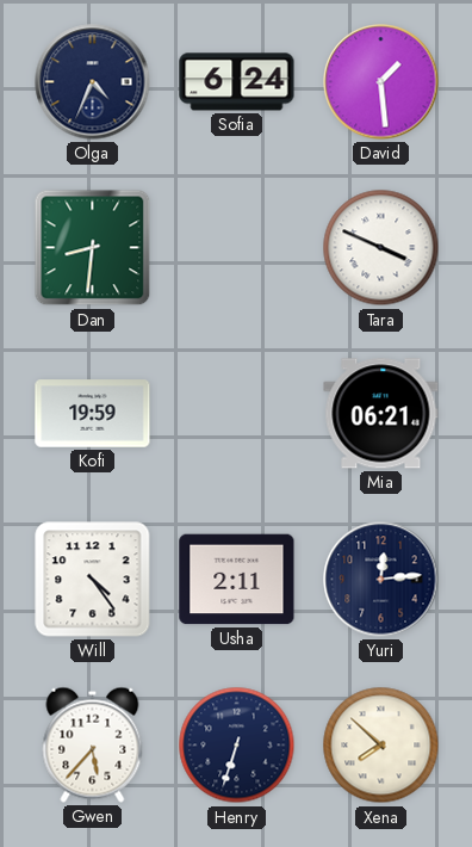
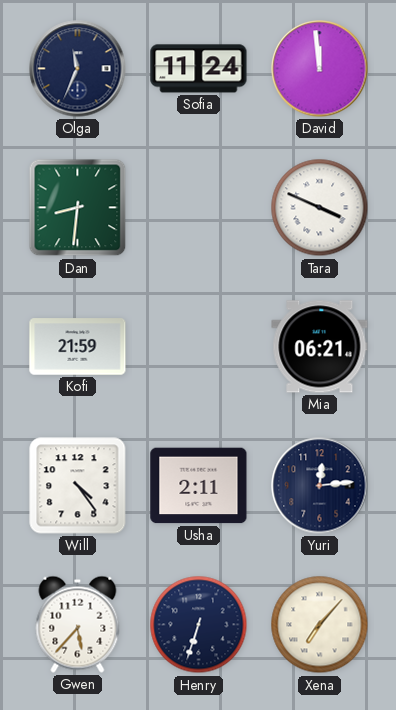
Olga: 4:34 -> 11:34
Sofia: 6:24 -> 11:24
David: 1:29 -> 11:59
Kofi: 19:59 -> 21:59
Xena: 7:52 -> 7:07
